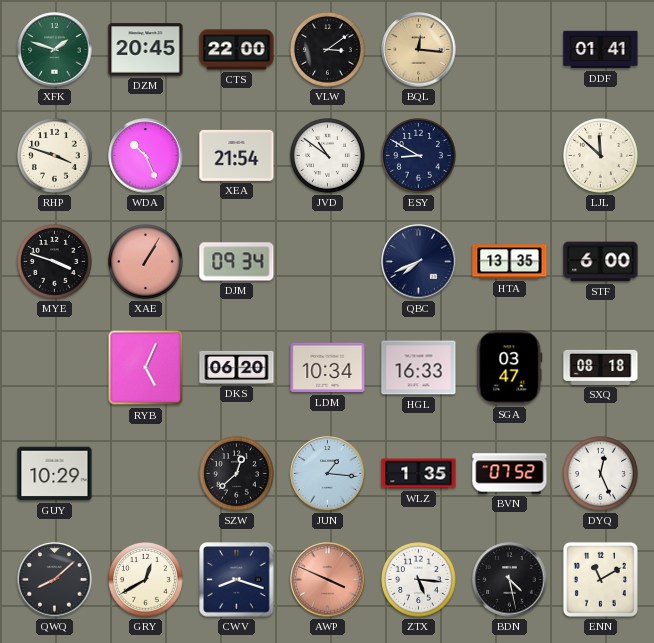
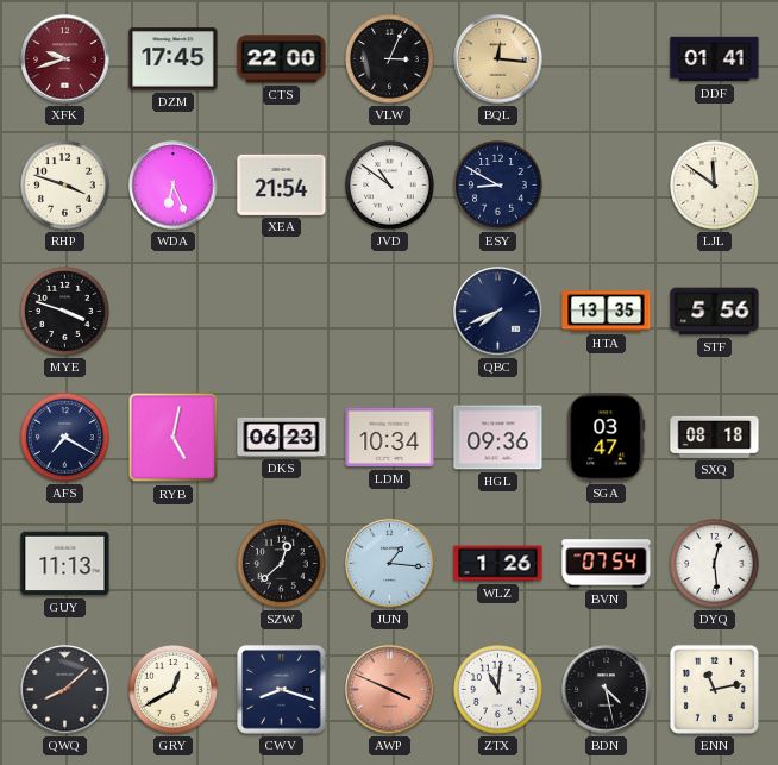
XFK: 1:48 -> 9:42
XFK dial: green -> burgundy
DZM: 20:45 -> 17:45
VLW: 3:09 -> 3:04
WDA: 10:26 -> 6:26
LJL: 11:52 -> 11:51
XAE: 1:05 -> none
DJM: 09:34 -> none
STF: 6:00 -> 5:56
AFS: none -> 7:20
RYB: 5:04 -> 5:02
DKS: 06:20 -> 06:23
HGL: 16:33 -> 09:36
GUY: 10:29 -> 11:13
WLZ: 1:35 -> 1:26
BVN: 07:52 -> 07:54
DYQ: 12:26 -> 12:29
ZTX: 5:16 -> 11:01
ENN: 11:10 -> 11:13
